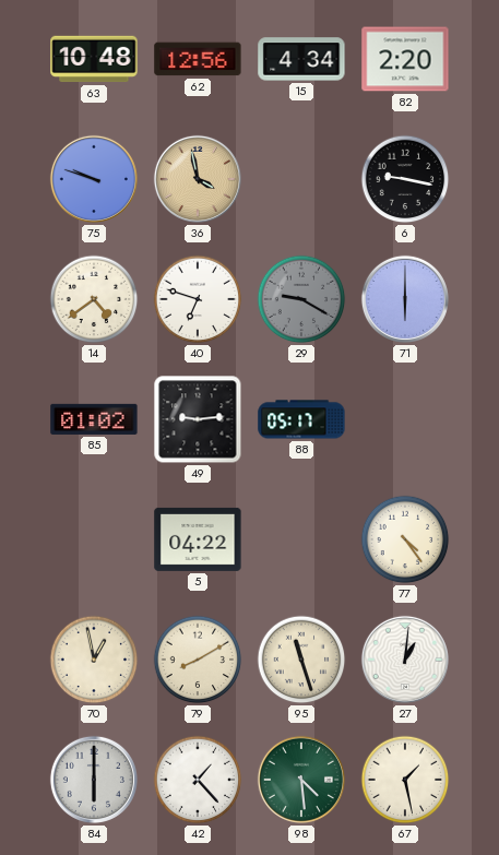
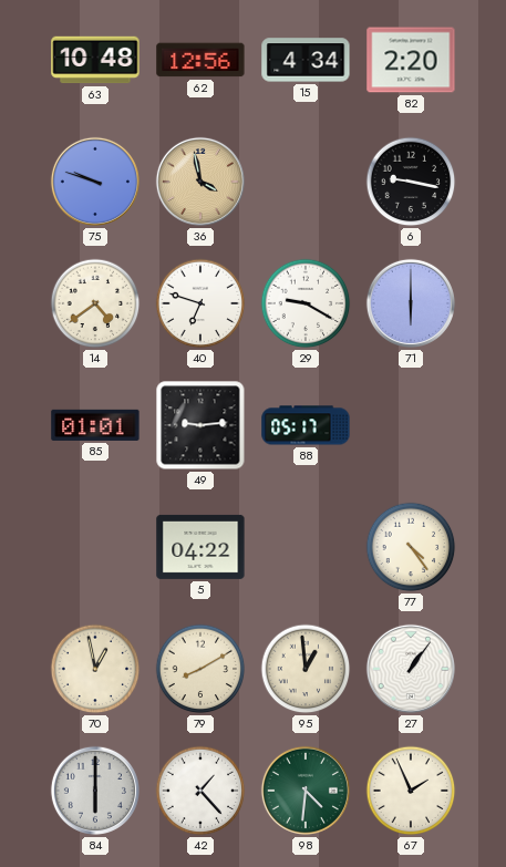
29 dial: grey -> white
85: 01:02 -> 01:01
95: 11:27 -> 12:59
27: 1:01 -> 1:06
98: 4:29 -> 4:31
67: 1:28 -> 1:56
